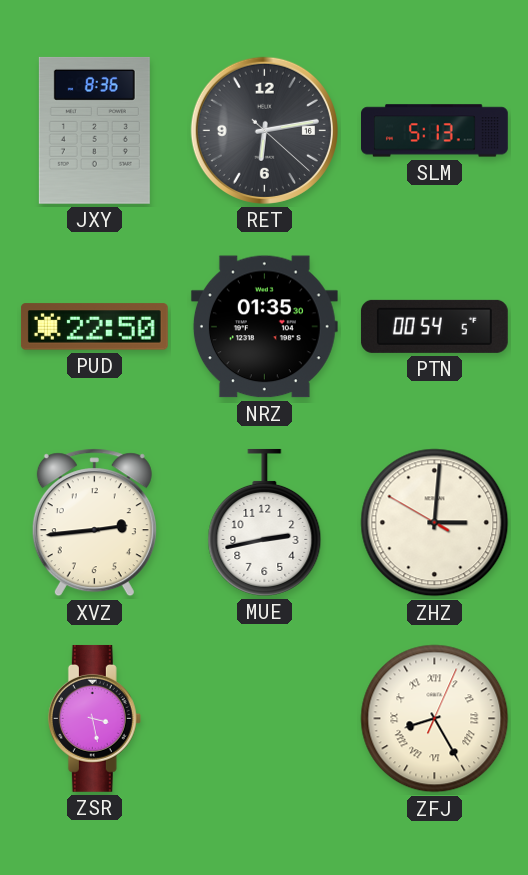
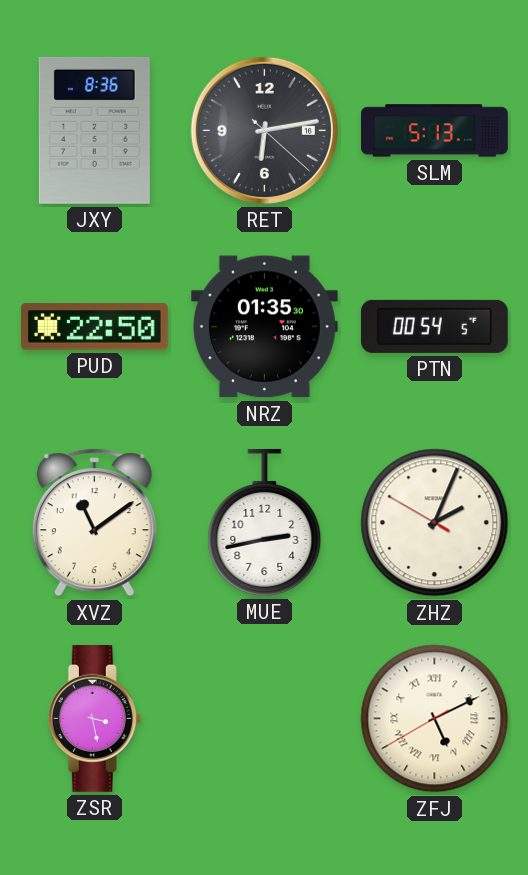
XVZ: 2:44 -> 11:09
ZHZ: 3:00 -> 2:03
ZFJ: 8:25 -> 5:10
